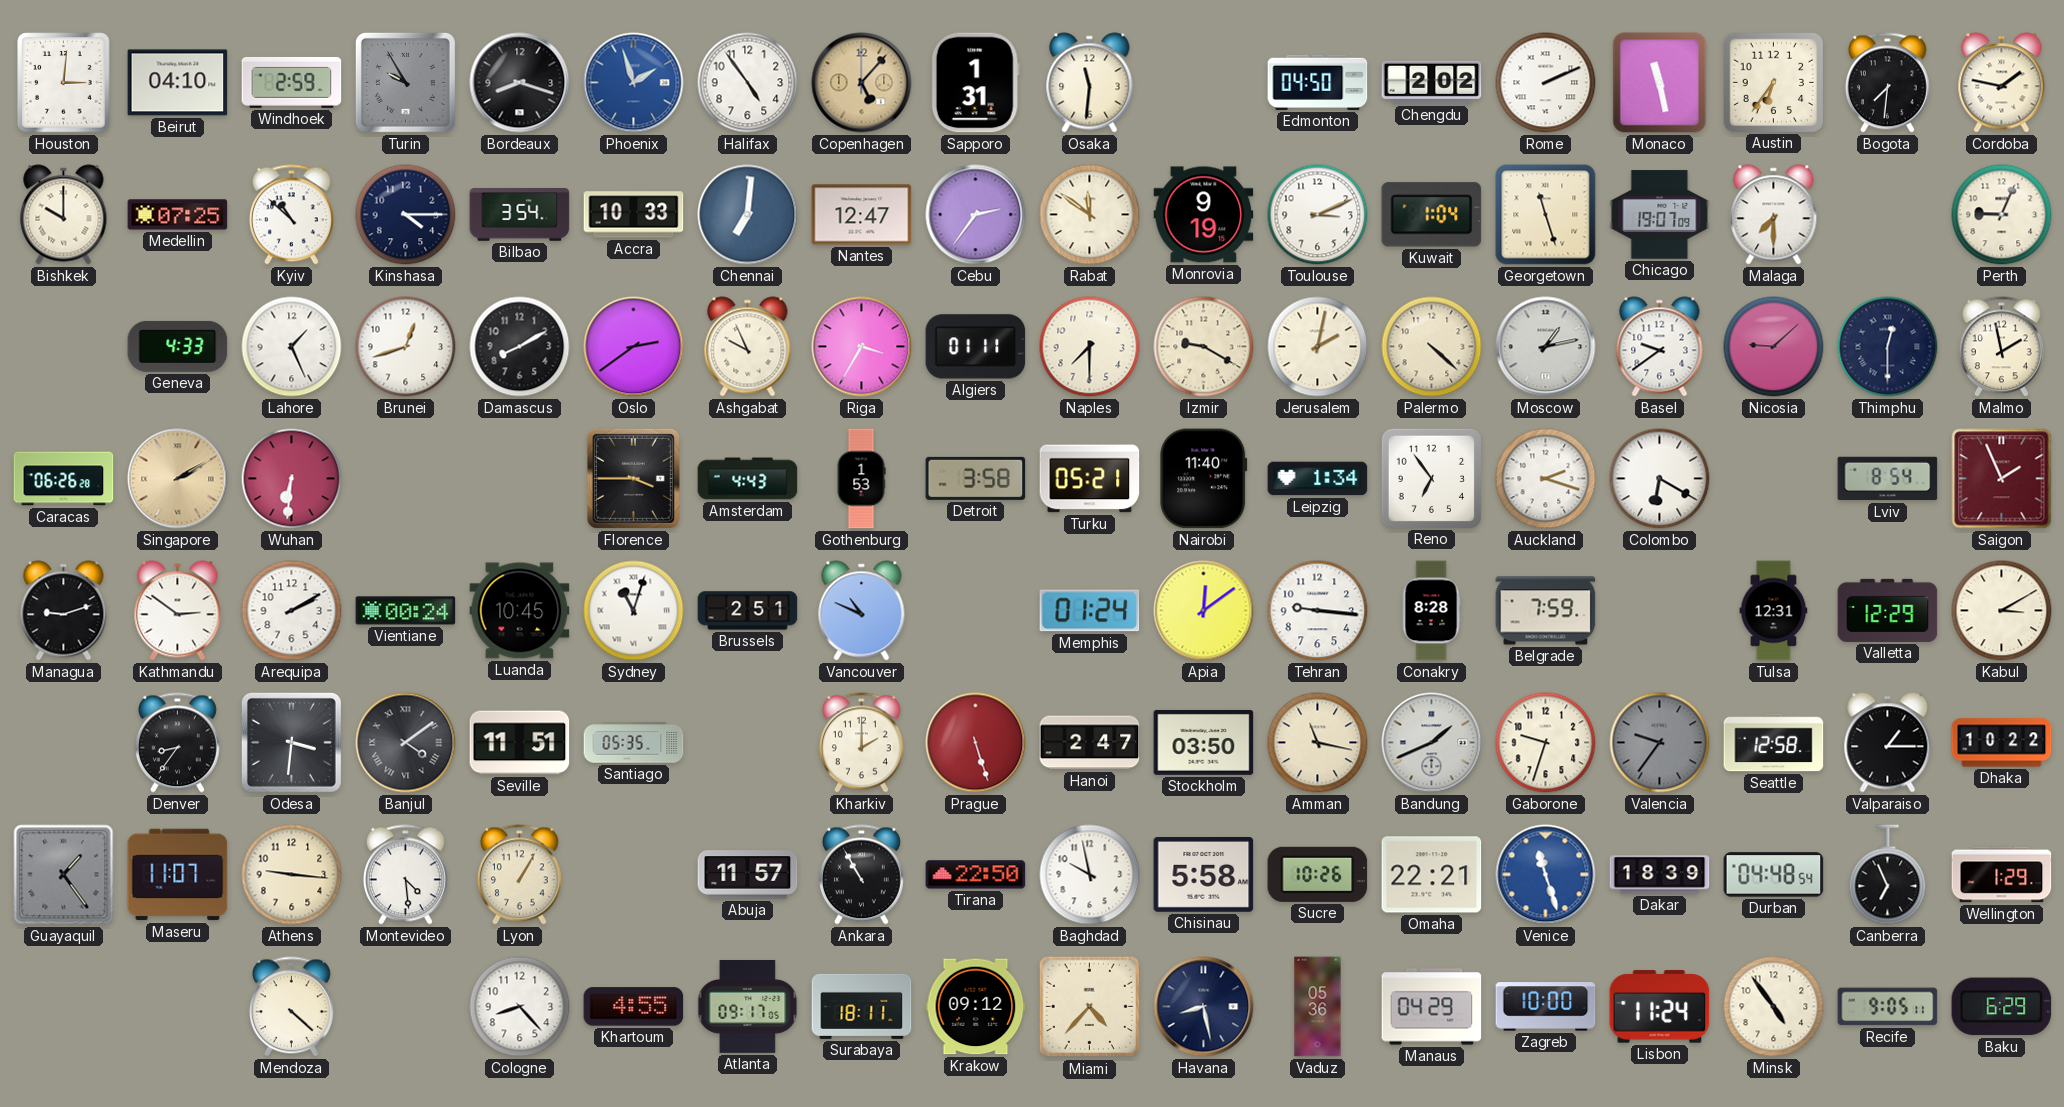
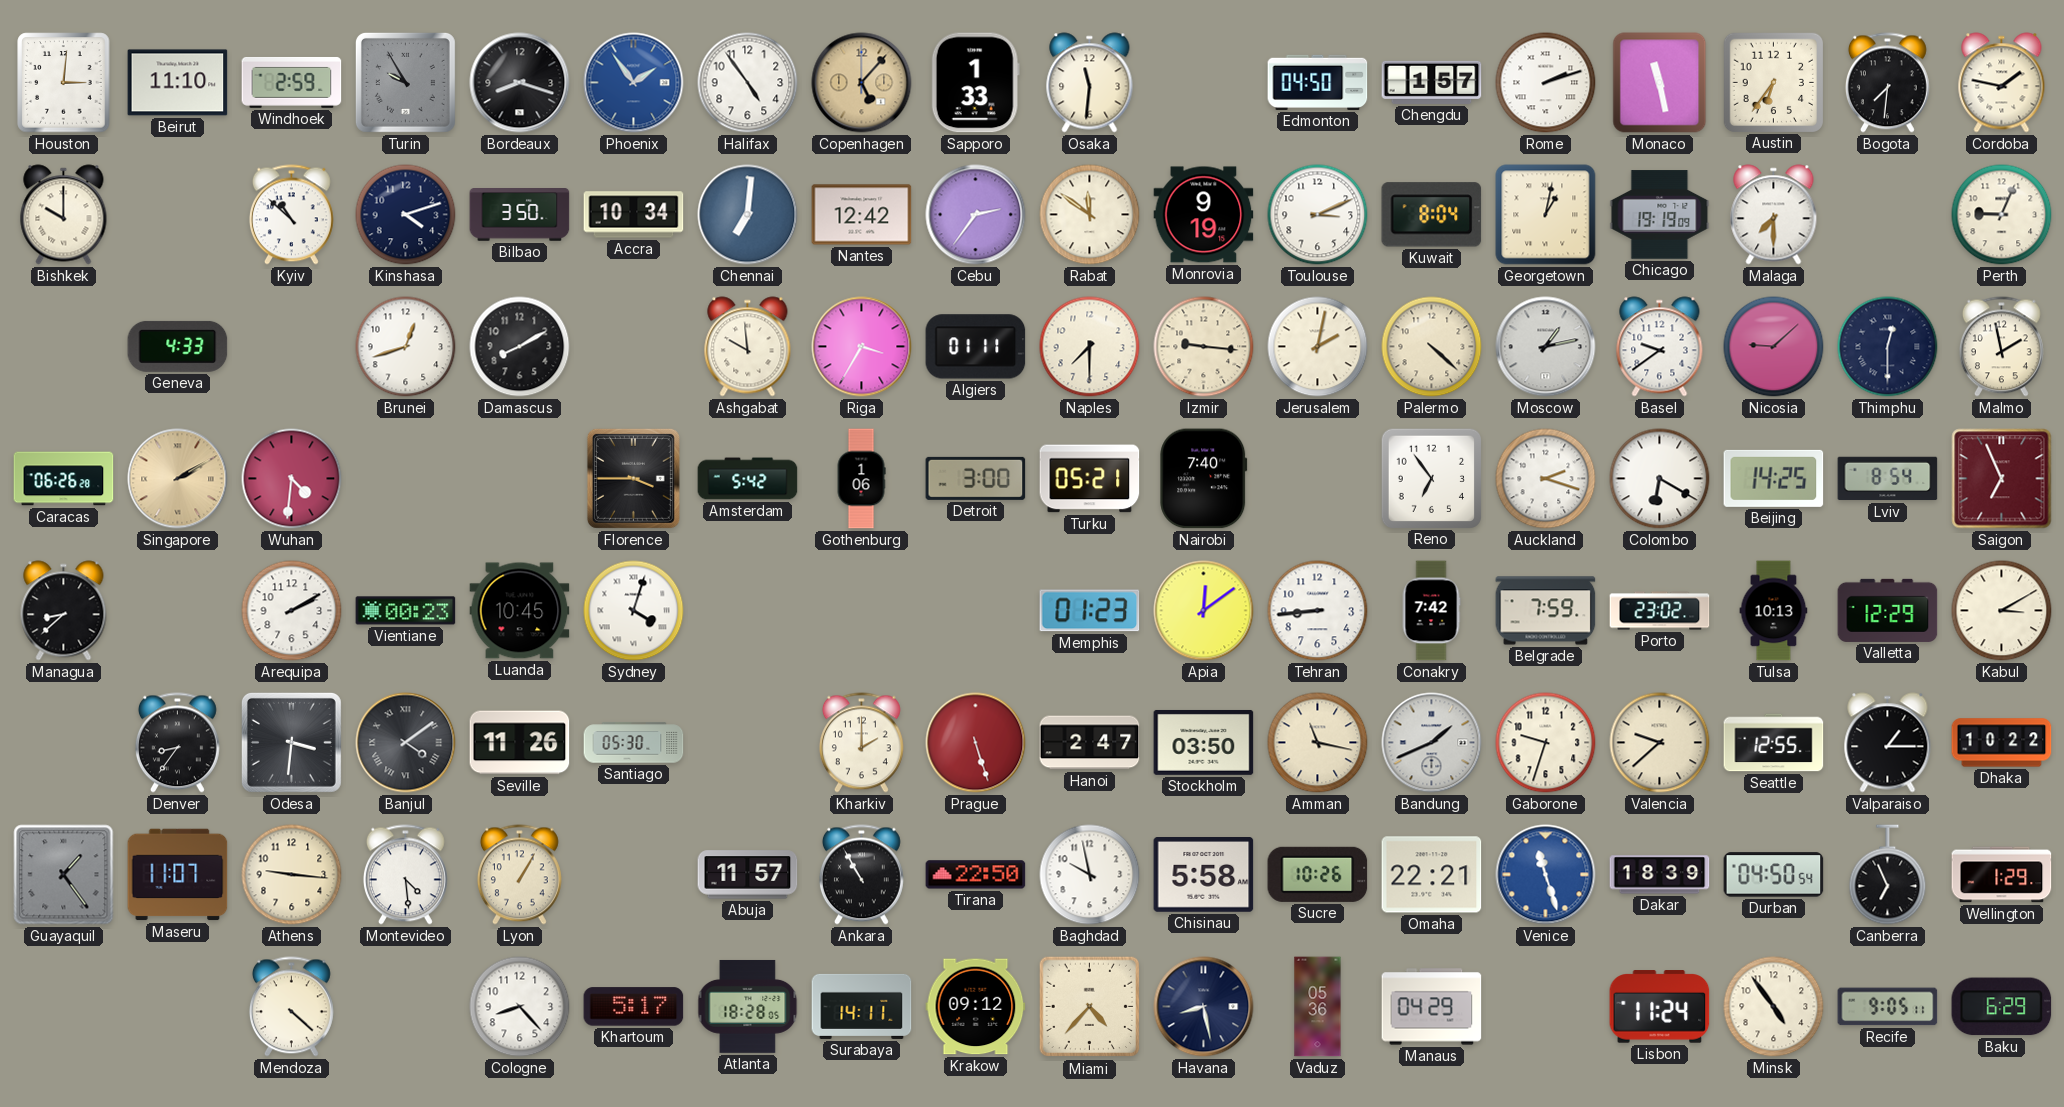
Beirut: 04:10 -> 11:10
Phoenix: 1:57 -> 1:54
Sapporo: 1:31 -> 1:33
Chengdu: 2:02 -> 1:57
Rome: 2:11 -> 2:12
Medellin: 07:25 -> none
Kinshasa: 4:15 -> 4:12
Bilbao: 3:54 -> 3:50
Accra: 10:33 -> 10:34
Nantes: 12:47 -> 12:42
Kuwait: 1:04 -> 8:04
Georgetown: 11:27 -> 1:02
Chicago: 19:07 -> 19:19
Lahore: 1:26 -> none
Oslo: 2:39 -> none
Ashgabat: 9:56 -> 9:59
Izmir: 9:20 -> 9:16
Wuhan: 6:31 -> 4:31
Amsterdam: 4:43 -> 5:42
Gothenburg: 1:53 -> 1:06
Detroit: 3:58 -> 3:00
Nairobi: 11:40 -> 7:40
Leipzig: 1:34 -> none
Beijing: none -> 14:25
Saigon: 1:56 -> 6:56
Managua: 9:12 -> 8:38
Kathmandu: 2:51 -> none
Vientiane: 00:24 -> 00:23
Sydney: 11:03 -> 4:03
Brussels: 2:51 -> none
Vancouver: 10:49 -> none
Memphis: 01:24 -> 01:23
Tehran: 9:16 -> 8:44
Conakry: 8:28 -> 7:42
Porto: none -> 23:02
Tulsa: 12:31 -> 10:13
Seville: 11:51 -> 11:26
Santiago: 05:35 -> 05:30
Valencia: 9:36 -> 9:38
Valencia dial: grey -> cream
Seattle: 12:58 -> 12:55
Durban: 04:48 -> 04:50
Khartoum: 4:55 -> 5:17
Atlanta: 09:17 -> 18:28
Surabaya: 18:11 -> 14:11
Zagreb: 10:00 -> none
